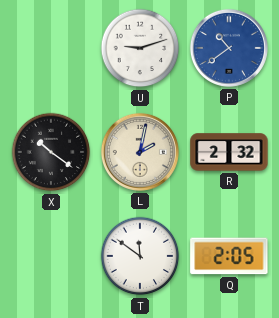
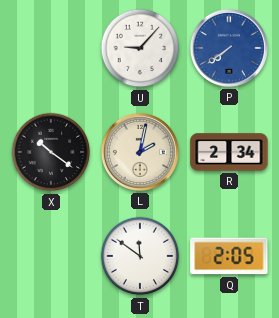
U: 9:12 -> 9:07
P: 10:39 -> 7:39
R: 2:32 -> 2:34
